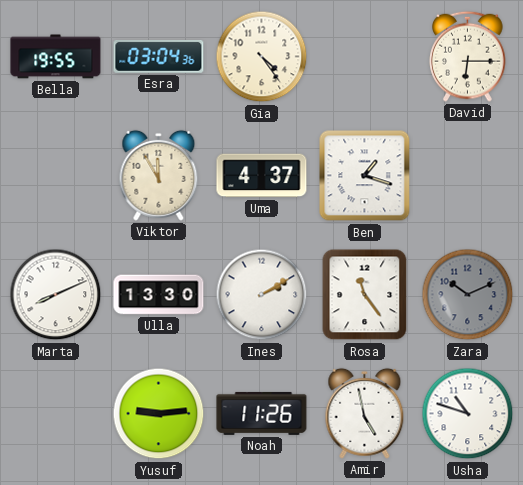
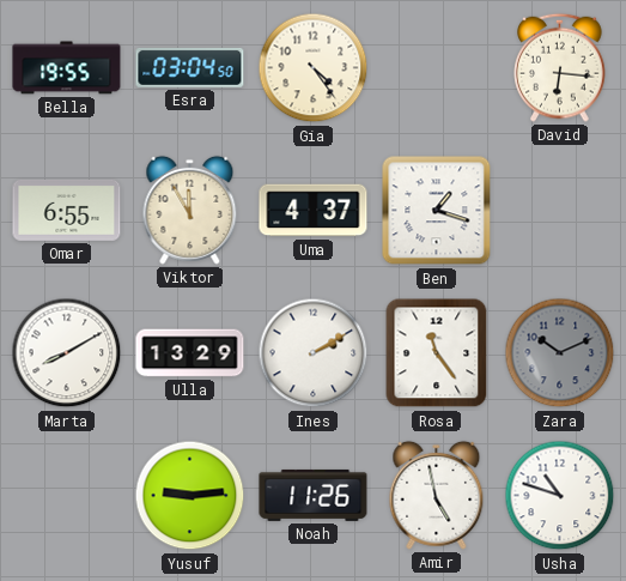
Esra: 03:04:36 -> 03:04:50
David: 6:15 -> 6:16
Omar: none -> 6:55
Marta: 8:11 -> 8:10
Ulla: 13:30 -> 13:29
